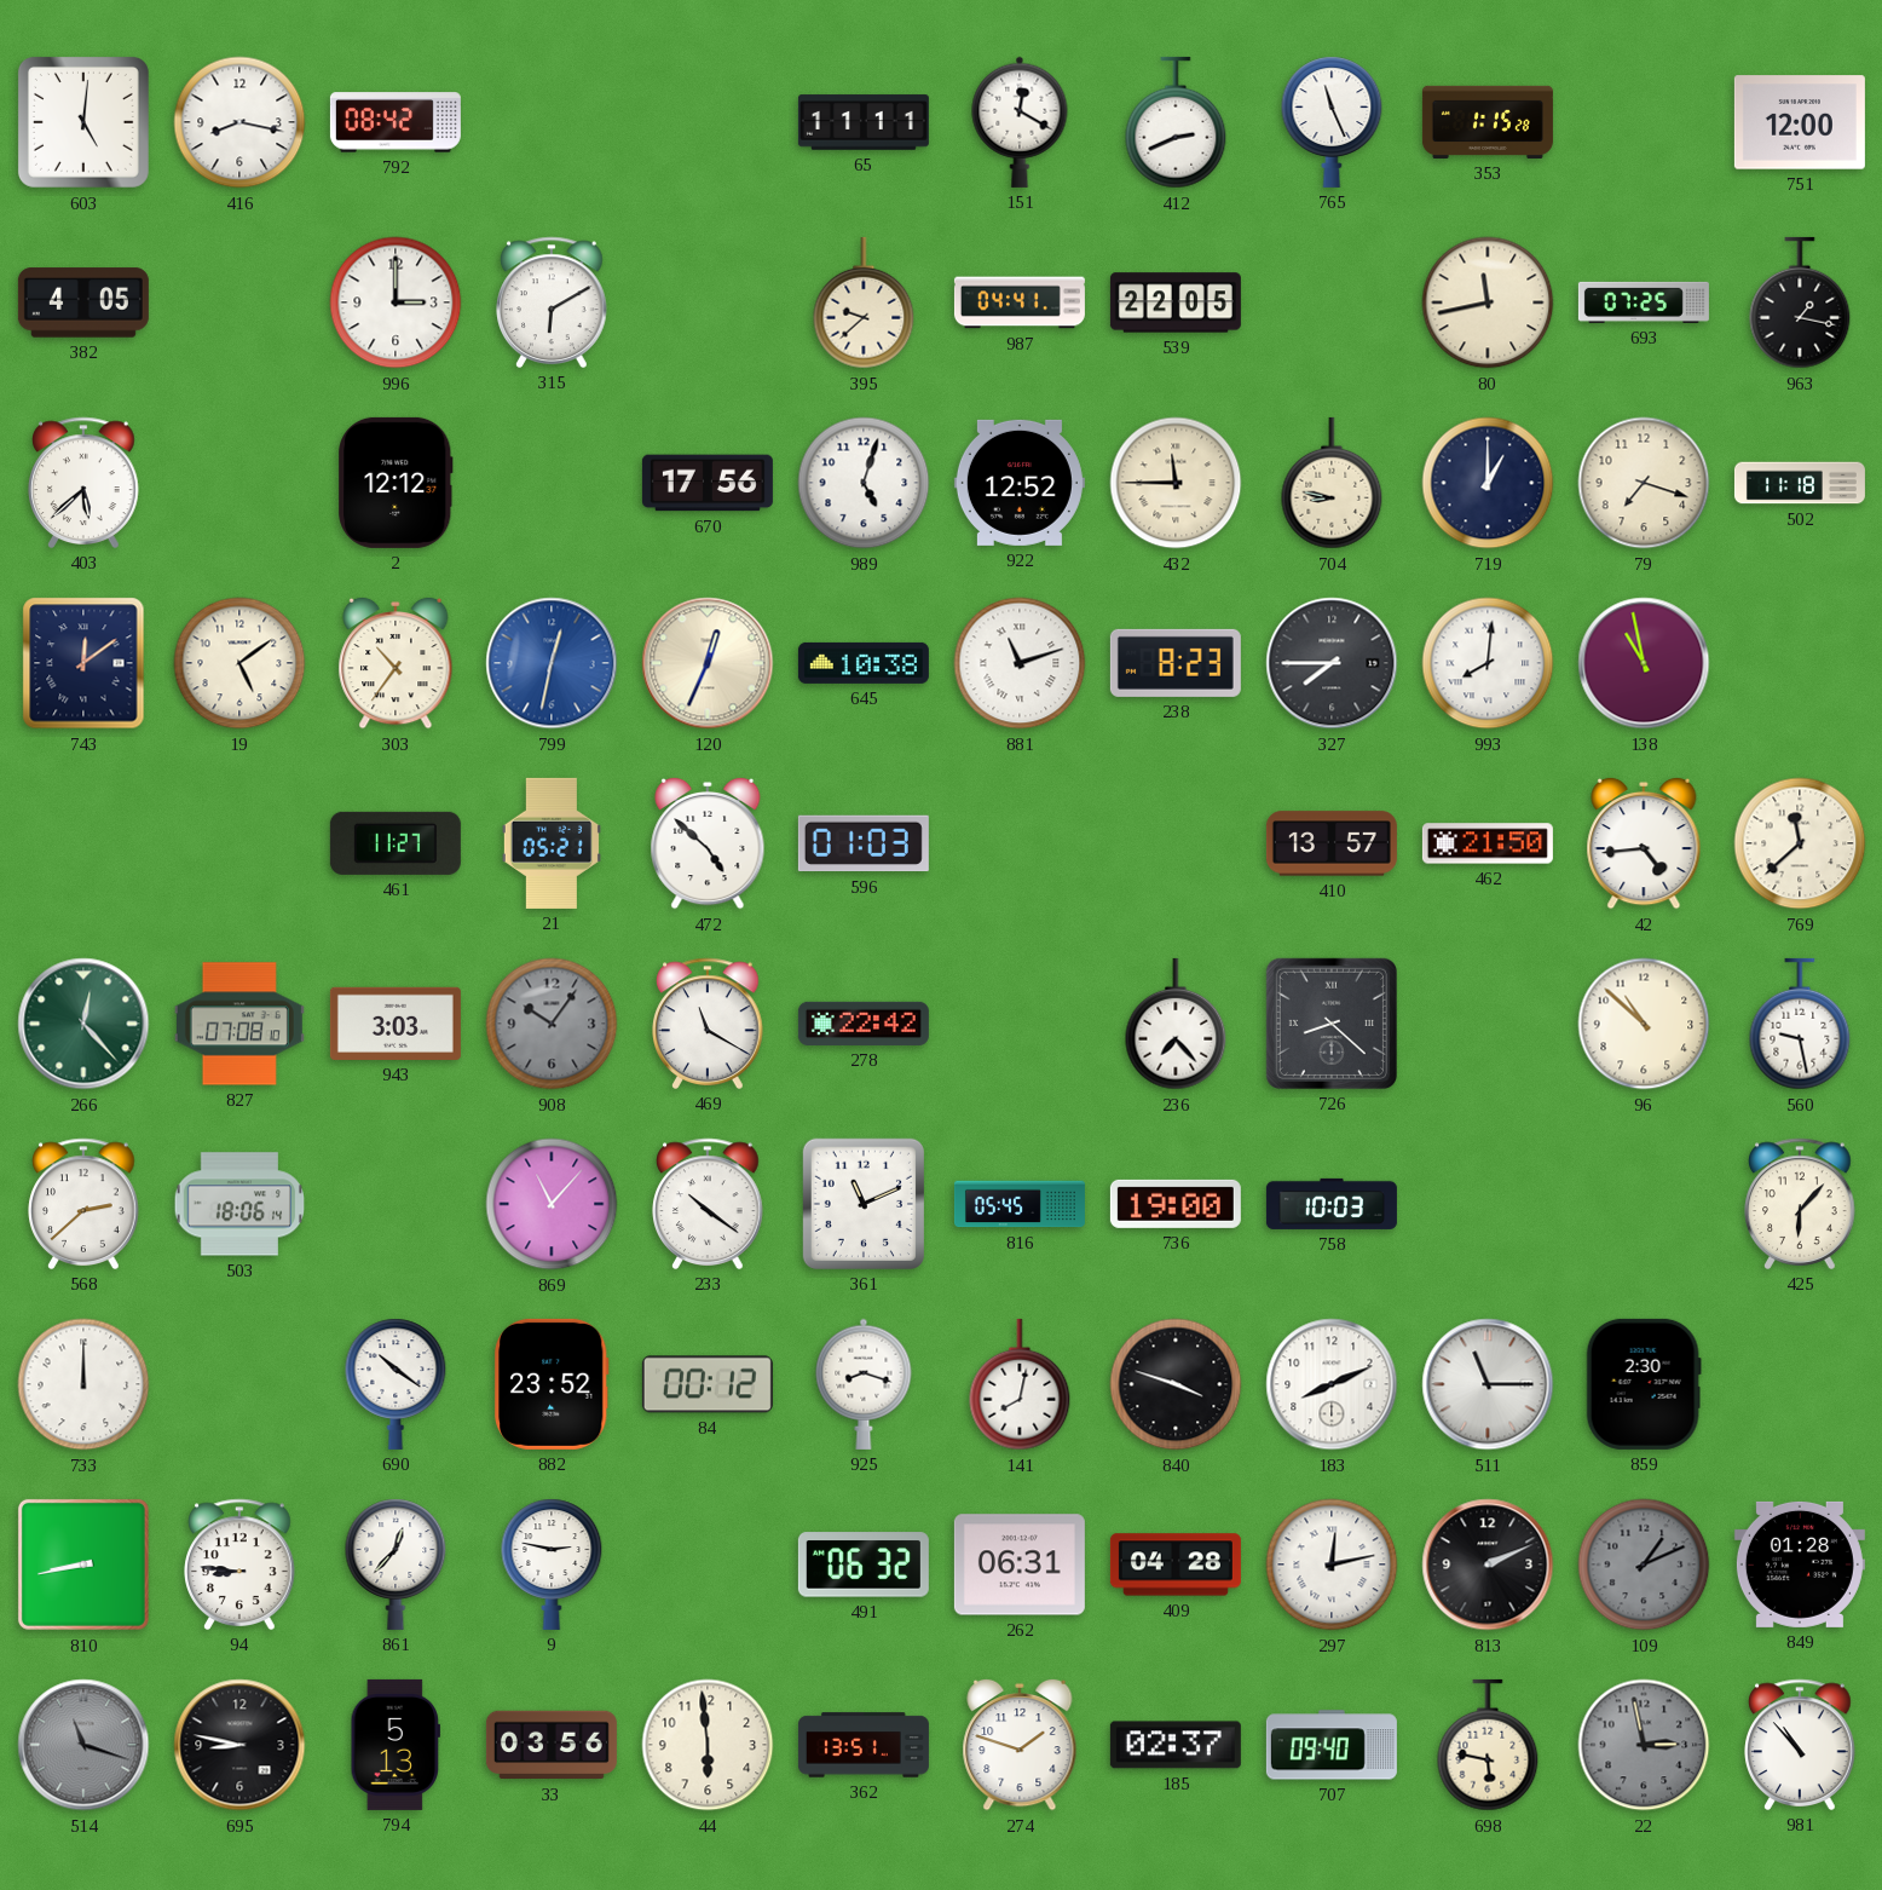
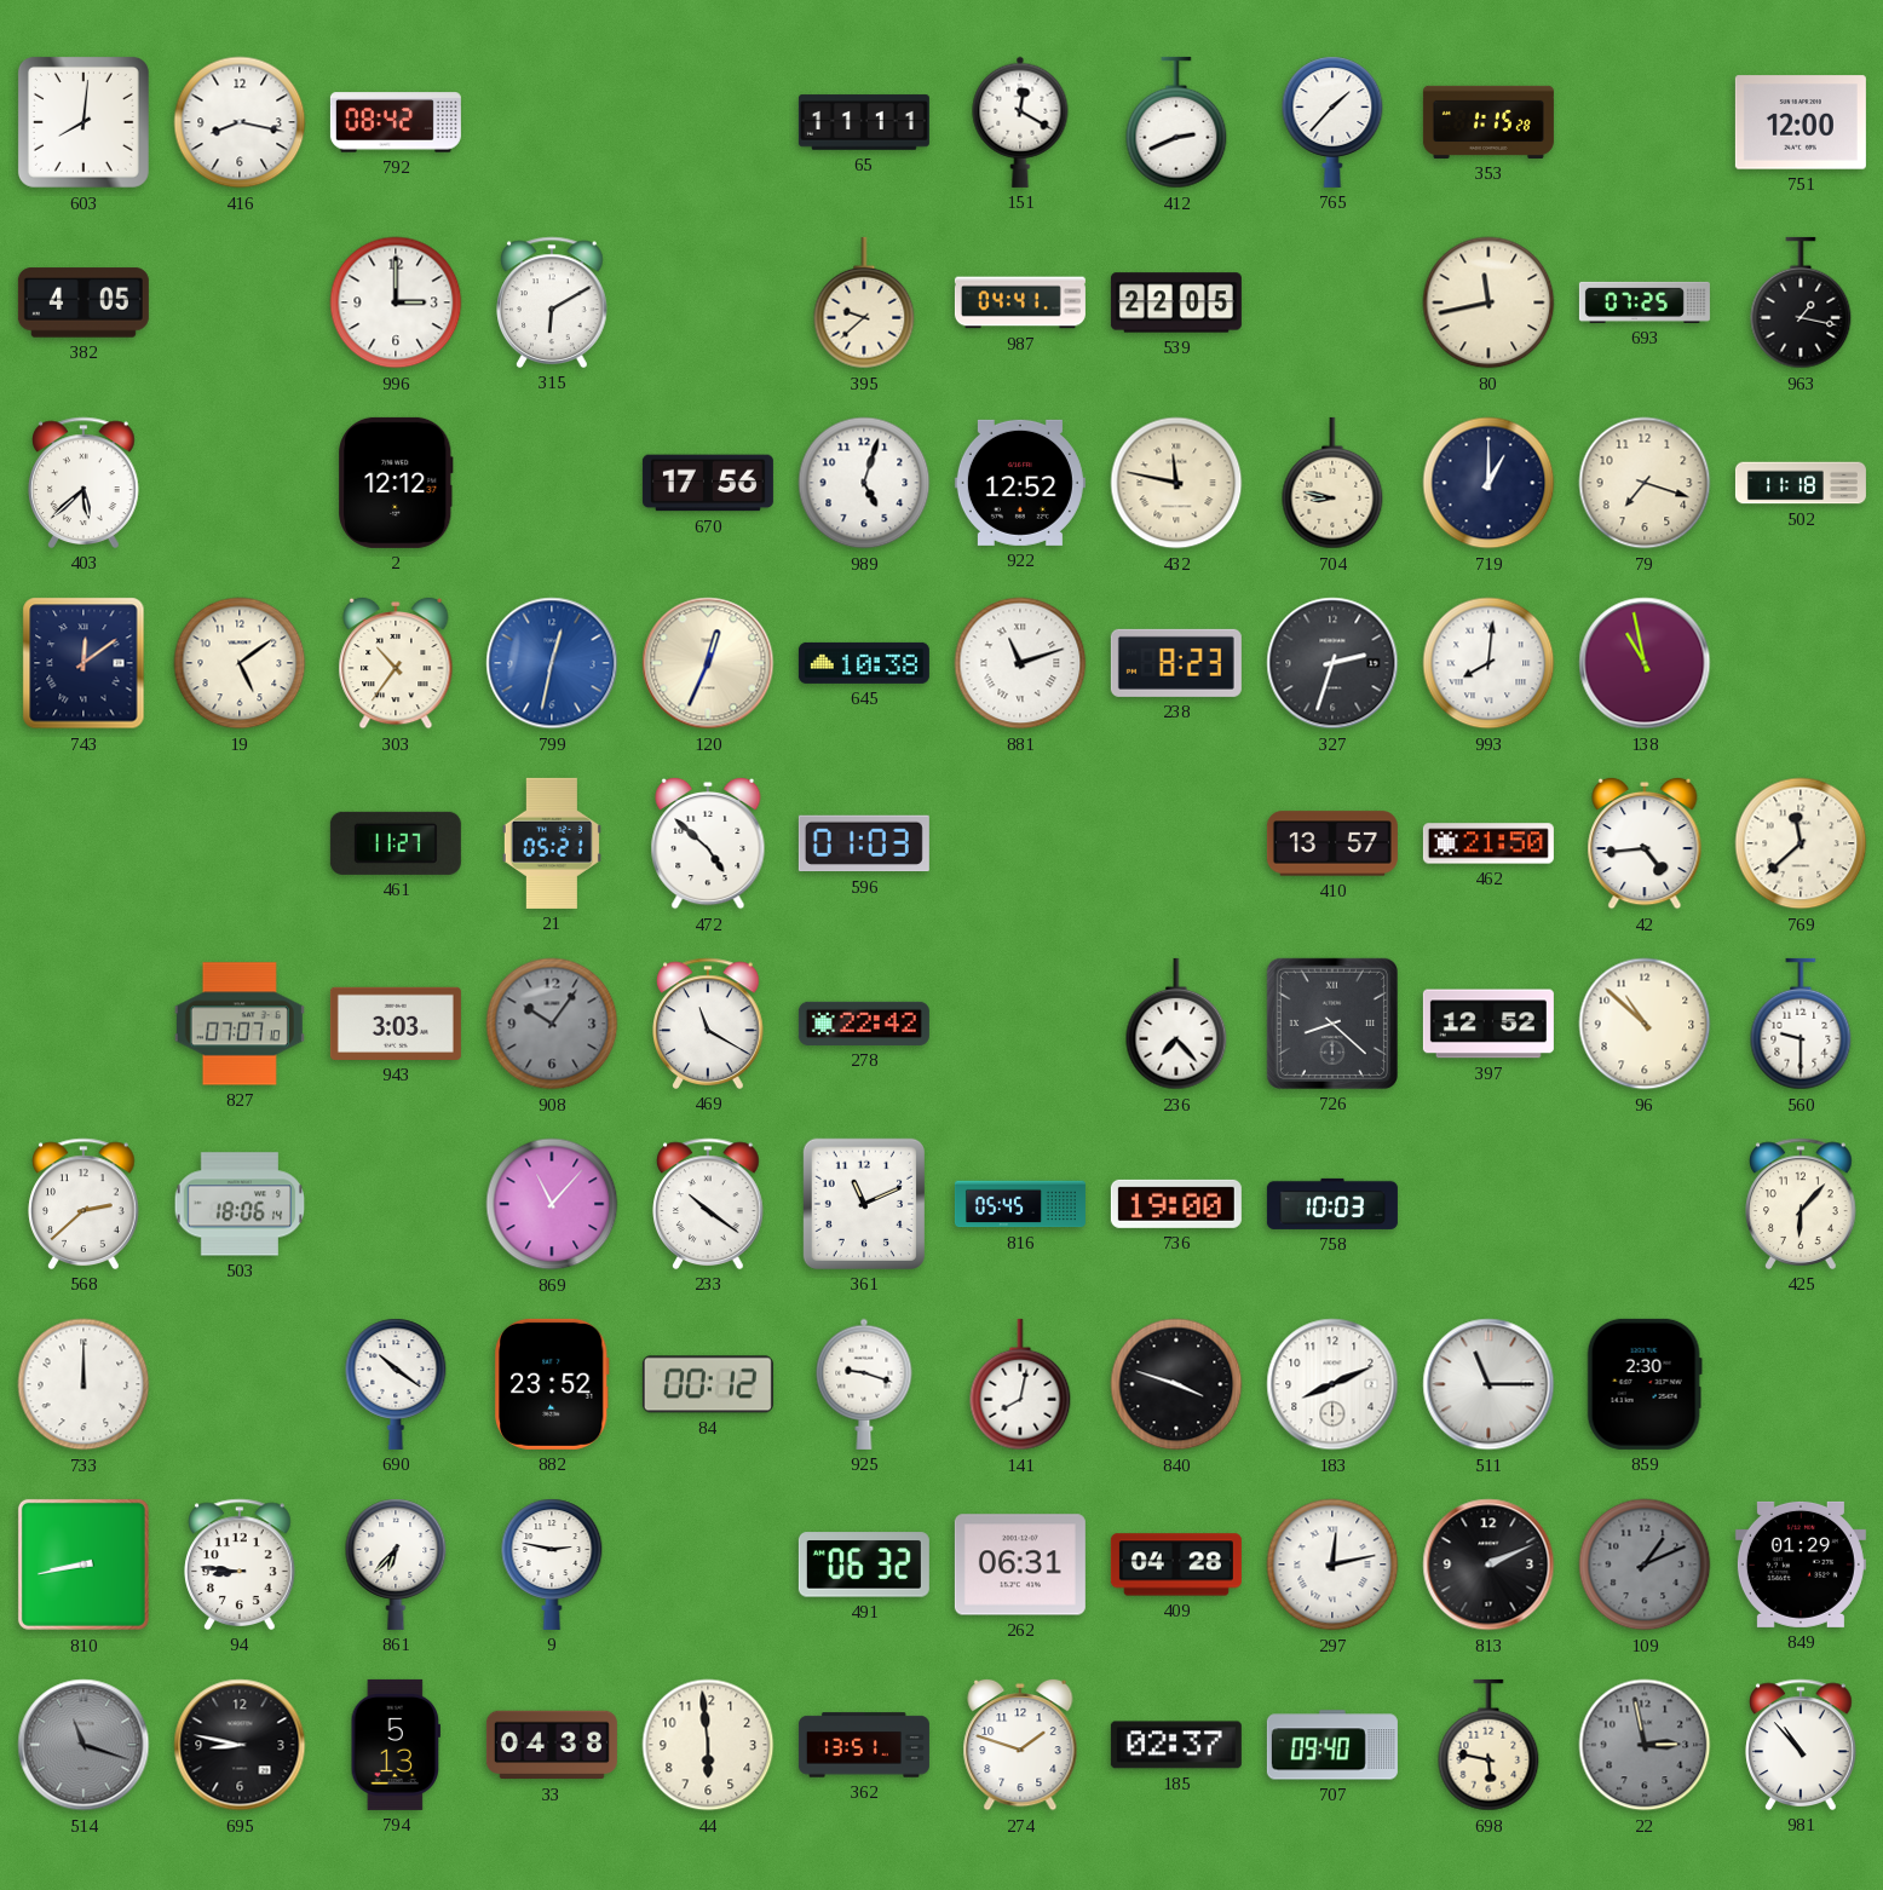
603: 5:01 -> 8:01
765: 11:26 -> 1:37
432: 11:45 -> 11:47
327: 7:45 -> 2:33
266: 12:23 -> none
827: 07:08 -> 07:07
397: none -> 12:52
560: 9:28 -> 9:30
925: 8:18 -> 9:18
861: 12:37 -> 6:37
849: 01:28 -> 01:29
33: 03:56 -> 04:38
